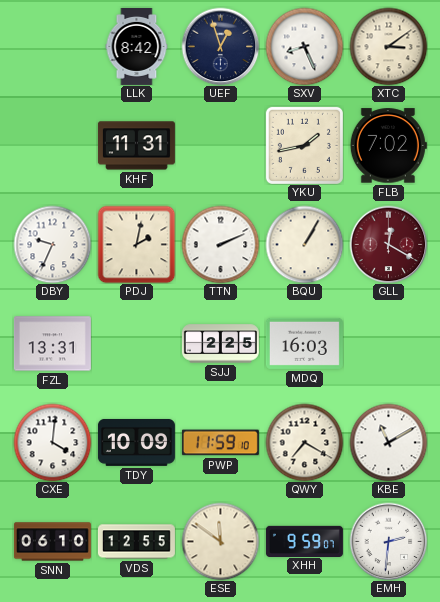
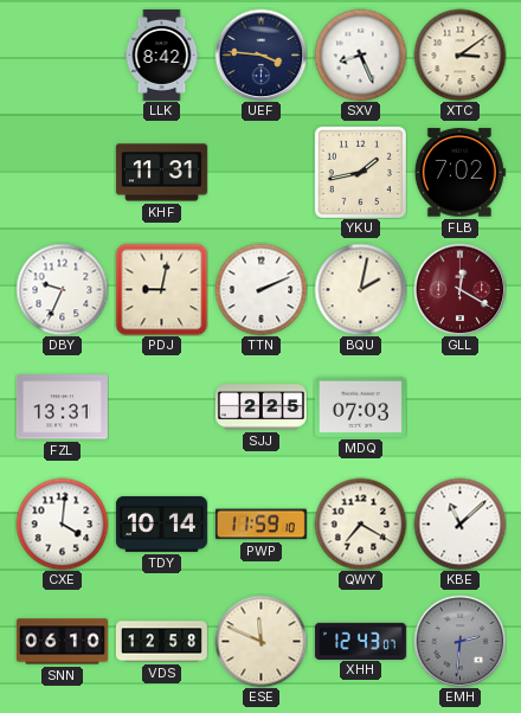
UEF: 12:57 -> 3:46
PDJ: 2:02 -> 9:02
BQU: 1:05 -> 2:02
MDQ: 16:03 -> 07:03
TDY: 10:09 -> 10:14
KBE: 11:10 -> 11:08
VDS: 12:55 -> 12:58
ESE: 11:51 -> 11:49
XHH: 9:59 -> 12:43
EMH dial: white -> grey
